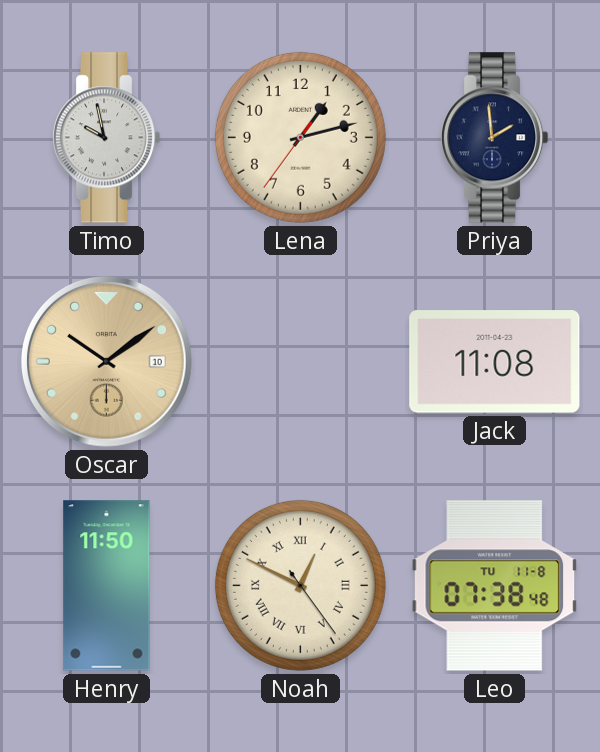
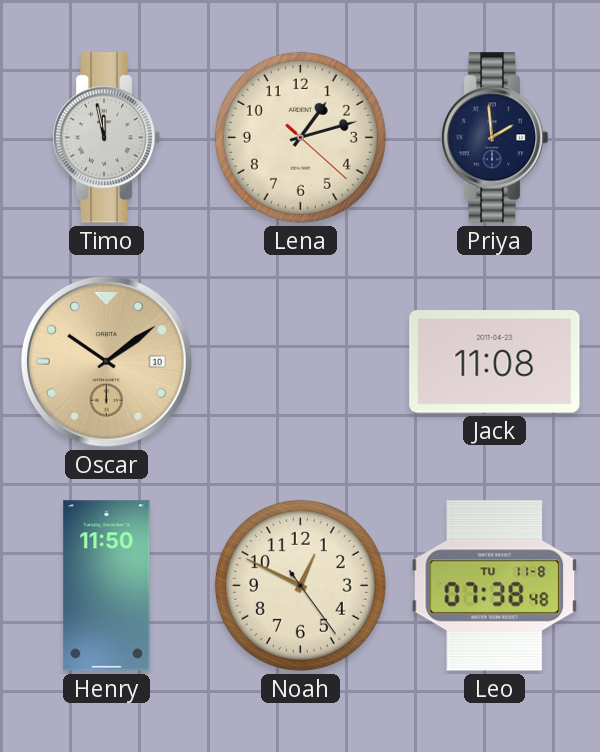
Timo: 9:58 -> 11:58
Lena: 1:12:36 -> 1:12:22
Noah numerals: Roman -> Arabic
